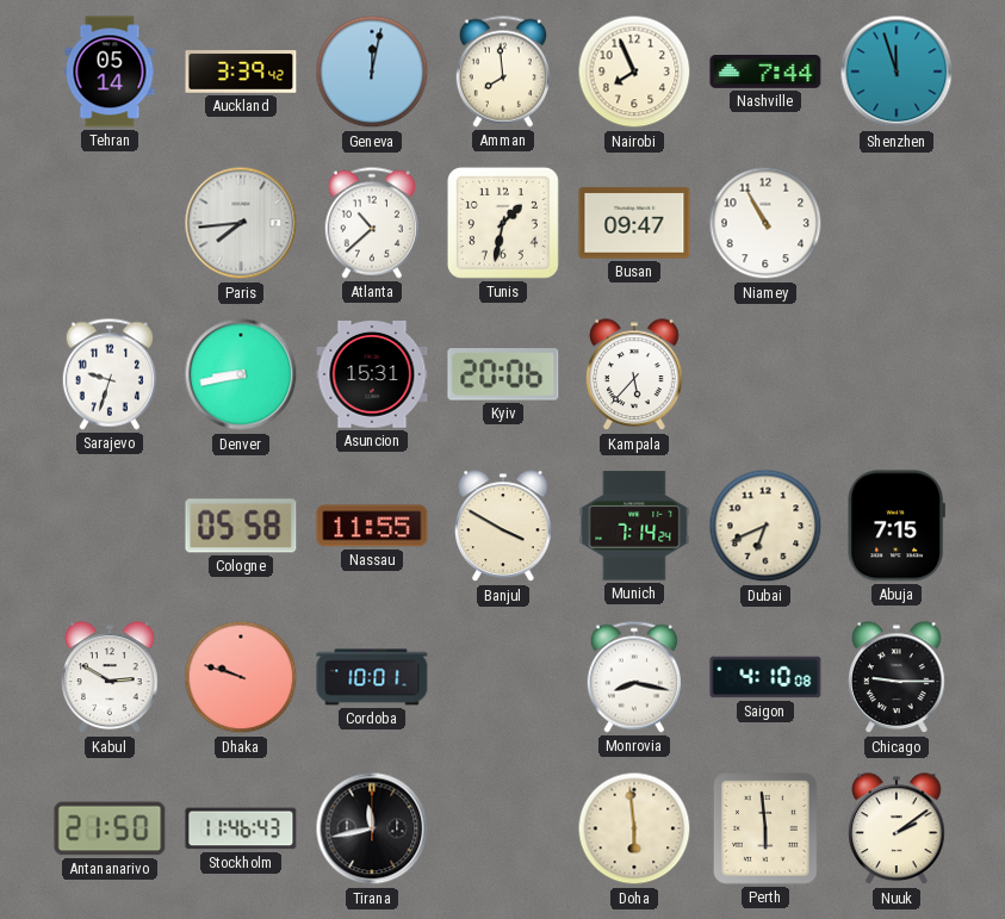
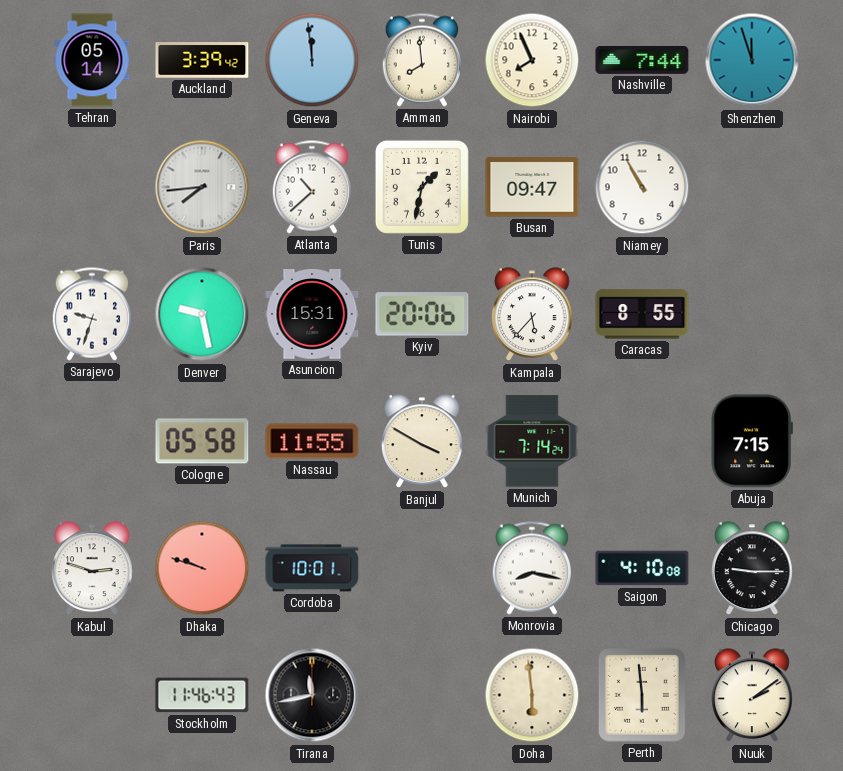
Geneva: 12:02 -> 11:59
Denver: 8:43 -> 9:28
Caracas: none -> 8:55
Dubai: 6:41 -> none
Kabul: 2:50 -> 2:48
Antananarivo: 21:50 -> none
